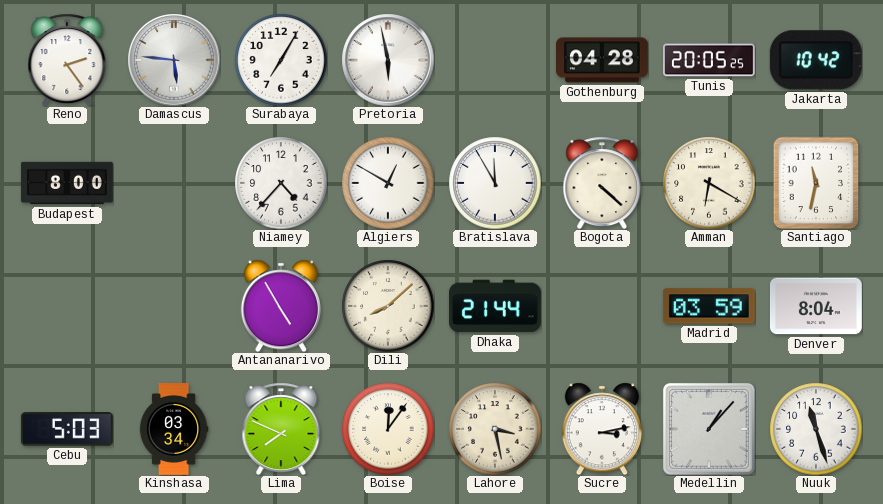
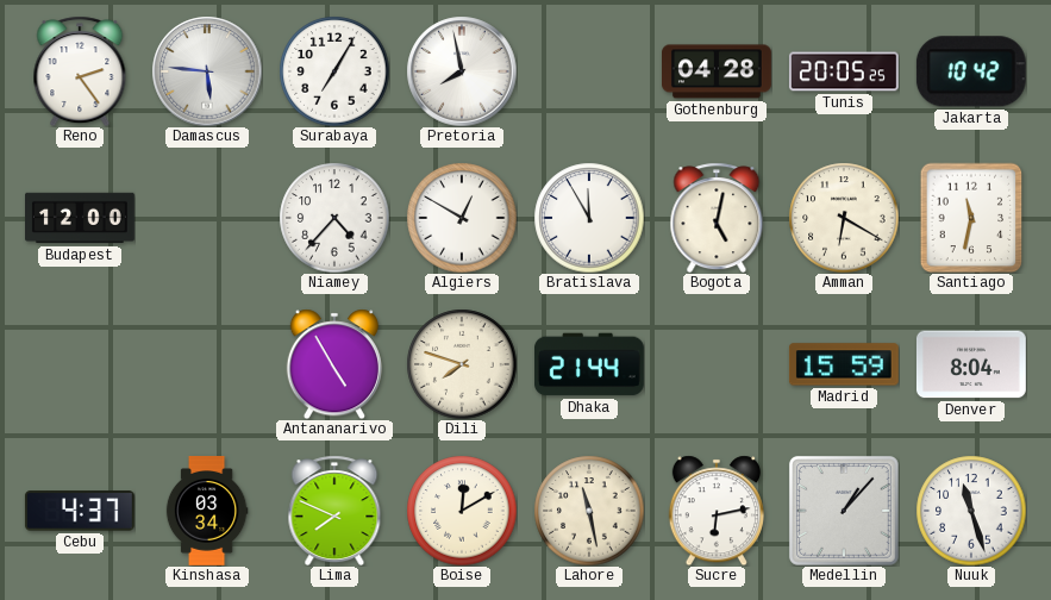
Pretoria: 5:58 -> 7:58
Budapest: 8:00 -> 12:00
Bogota: 4:22 -> 5:02
Dili: 8:08 -> 7:48
Madrid: 03:59 -> 15:59
Cebu: 5:03 -> 4:37
Boise: 12:06 -> 12:10
Lahore: 3:28 -> 11:28
Sucre: 3:13 -> 6:13
